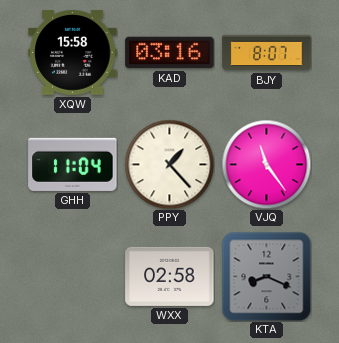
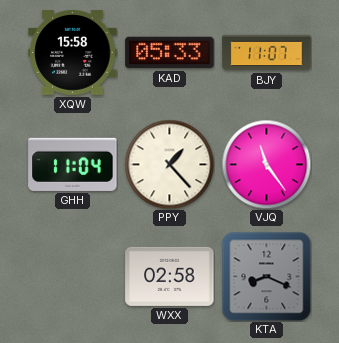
KAD: 03:16 -> 05:33
BJY: 8:07 -> 11:07
